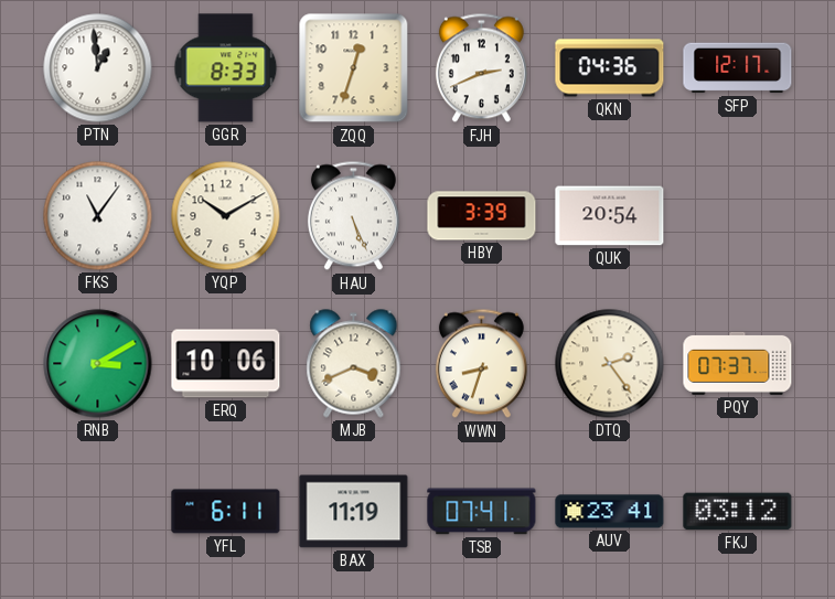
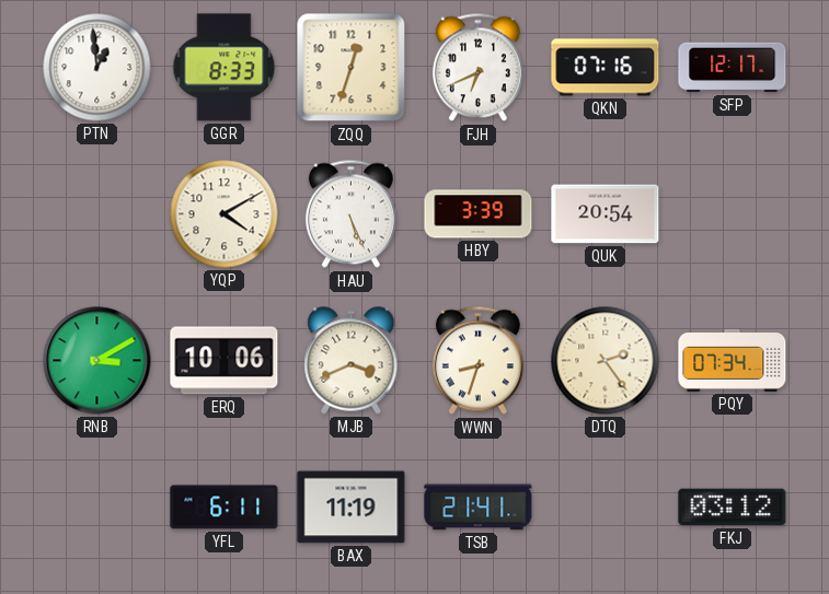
FJH: 2:41 -> 6:41
QKN: 04:36 -> 07:16
FKS: 11:06 -> none
YQP: 10:10 -> 4:10
PQY: 07:37 -> 07:34
TSB: 07:41 -> 21:41
AUV: 23:41 -> none
